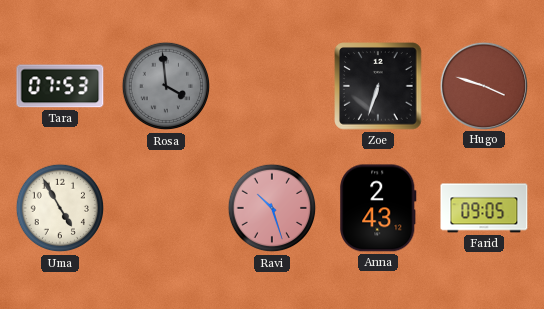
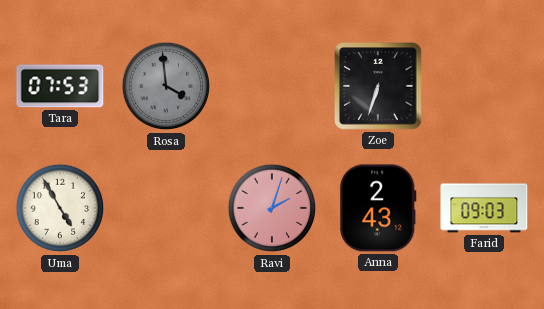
Hugo: 3:48 -> none
Ravi: 10:27 -> 2:03
Farid: 09:05 -> 09:03
